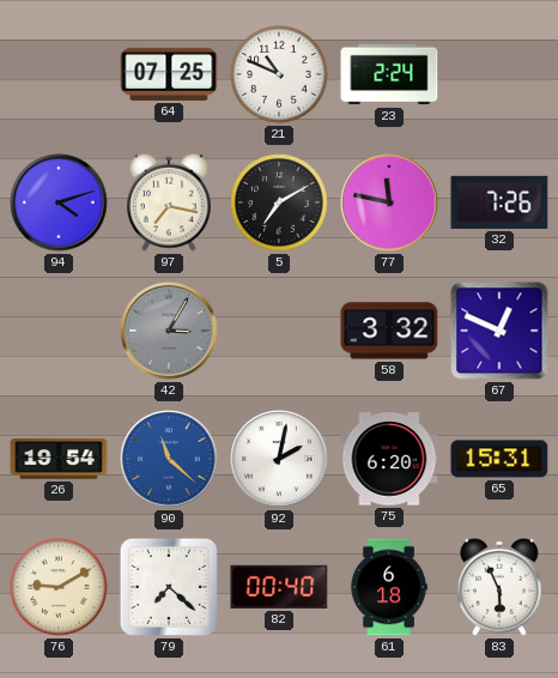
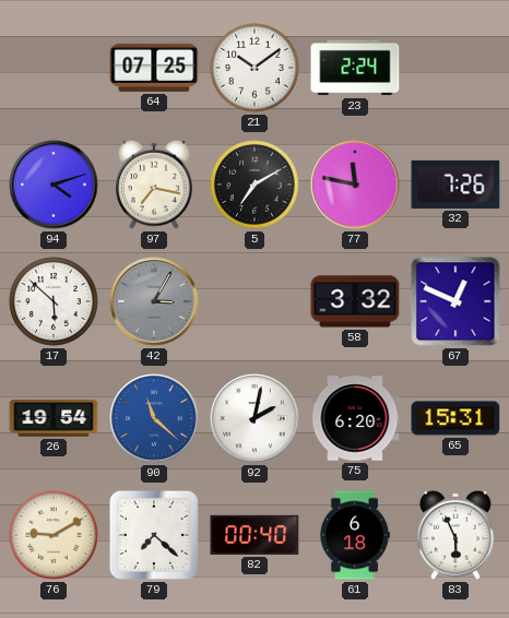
21: 10:49 -> 10:09
17: none -> 5:52
